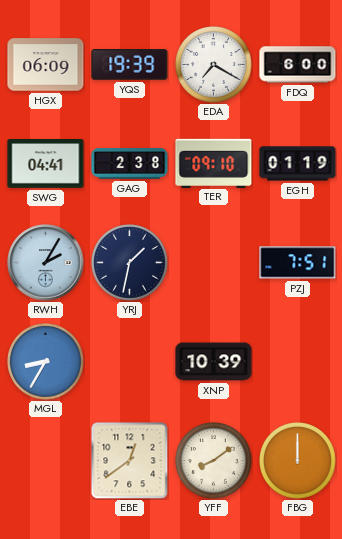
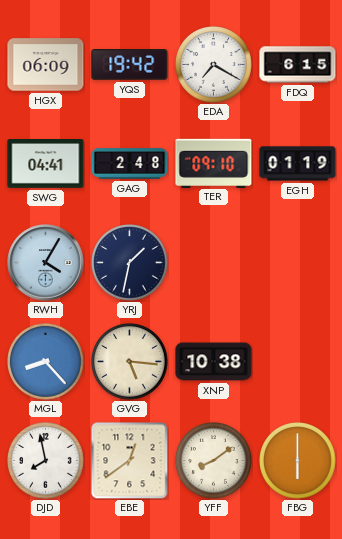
YQS: 19:39 -> 19:42
FDQ: 6:00 -> 6:15
GAG: 2:38 -> 2:48
RWH: 2:05 -> 4:05
PZJ: 7:51 -> none
MGL: 8:35 -> 8:23
GVG: none -> 5:16
XNP: 10:39 -> 10:38
DJD: none -> 7:58
FBG: 12:00 -> 6:00
